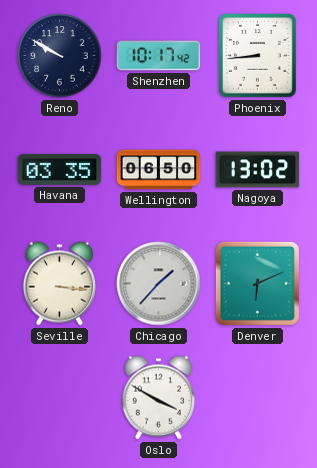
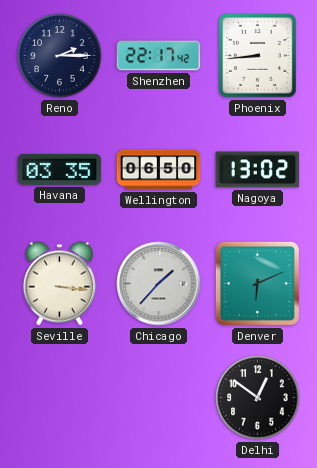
Reno: 9:50 -> 2:15
Shenzhen: 10:17 -> 22:17
Oslo: 3:50 -> none
Delhi: none -> 12:51
